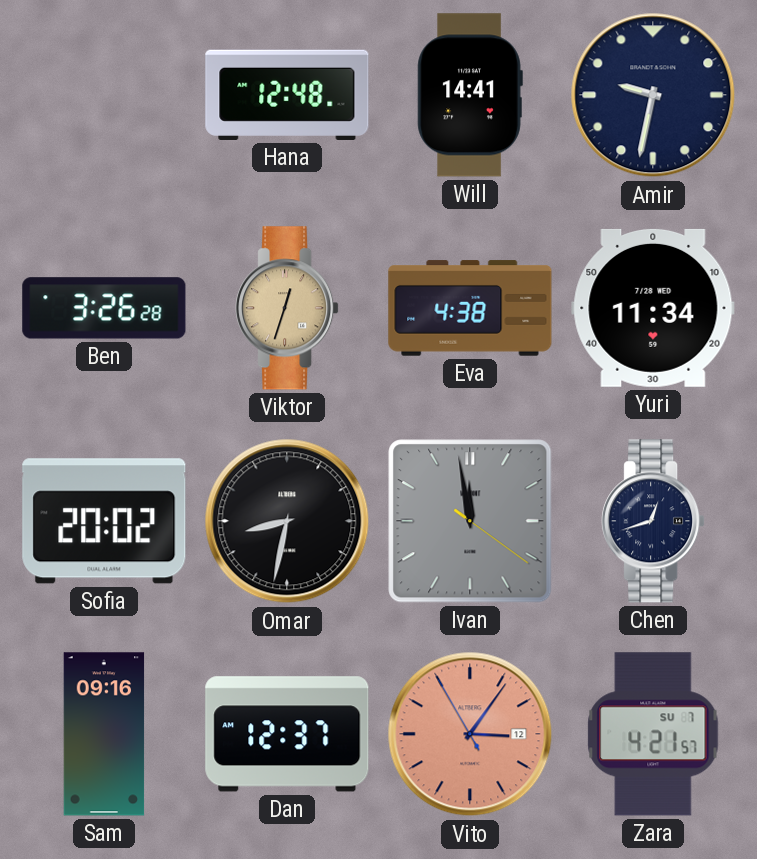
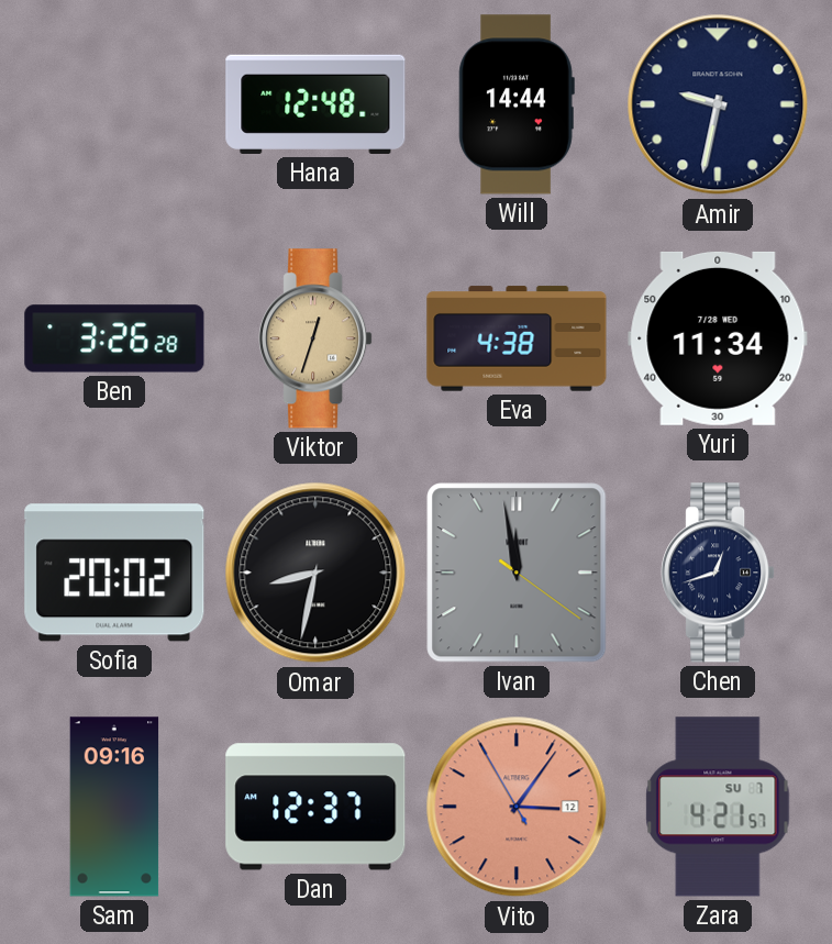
Will: 14:41 -> 14:44
